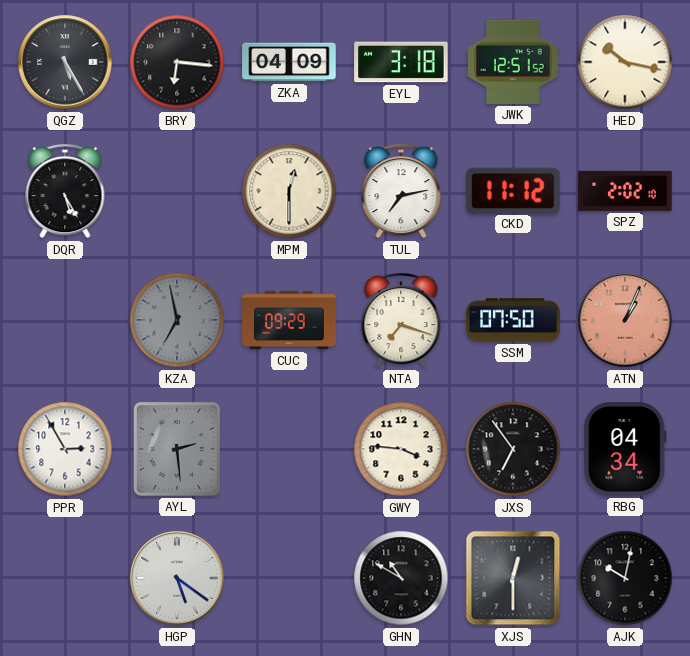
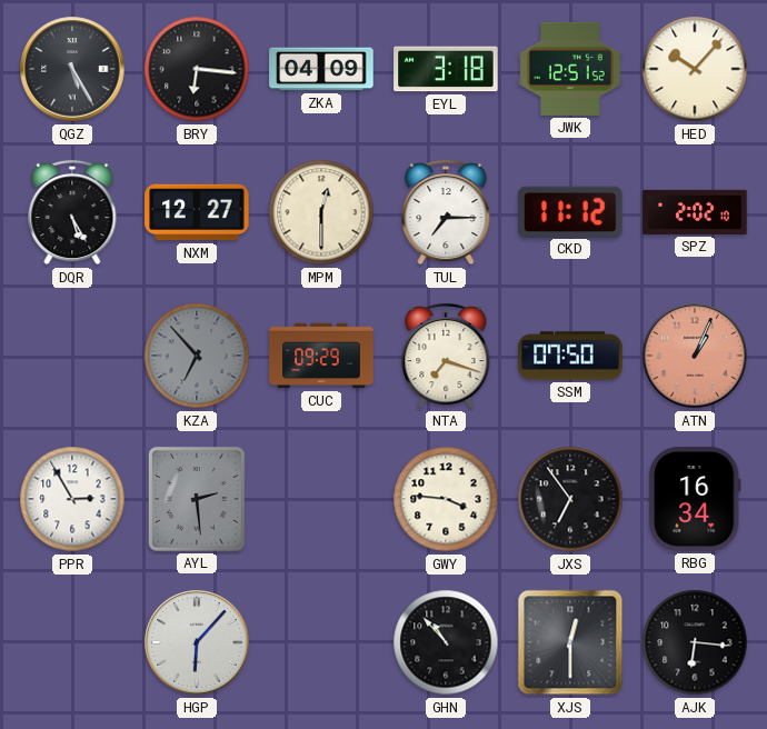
HED: 10:17 -> 10:07
NXM: none -> 12:27
TUL: 7:13 -> 7:15
KZA: 6:58 -> 6:53
RBG: 04:34 -> 16:34
HGP: 5:21 -> 6:07
GHN: 10:50 -> 10:53
AJK: 10:02 -> 6:16
